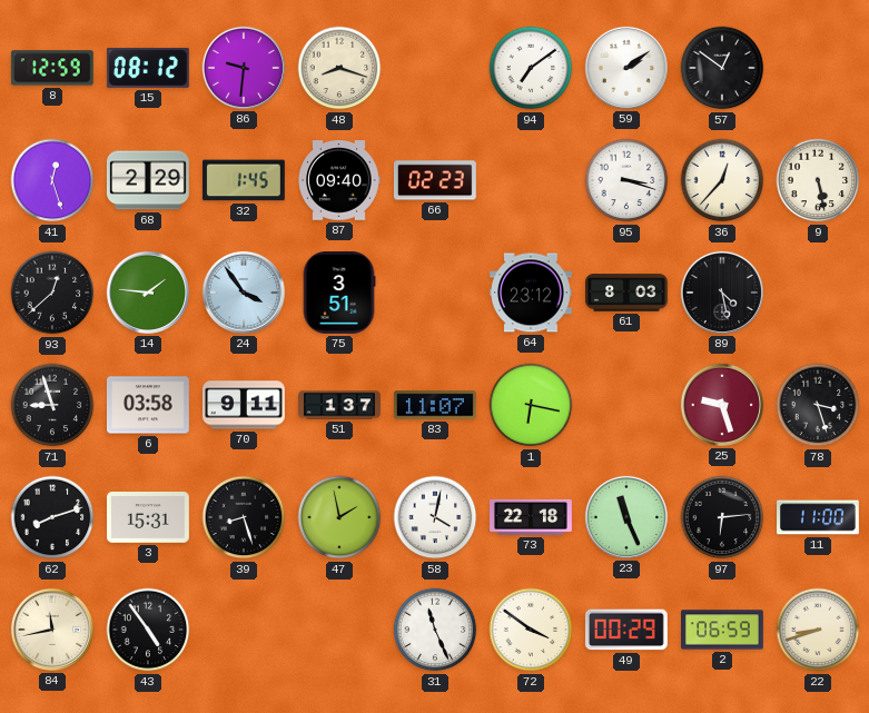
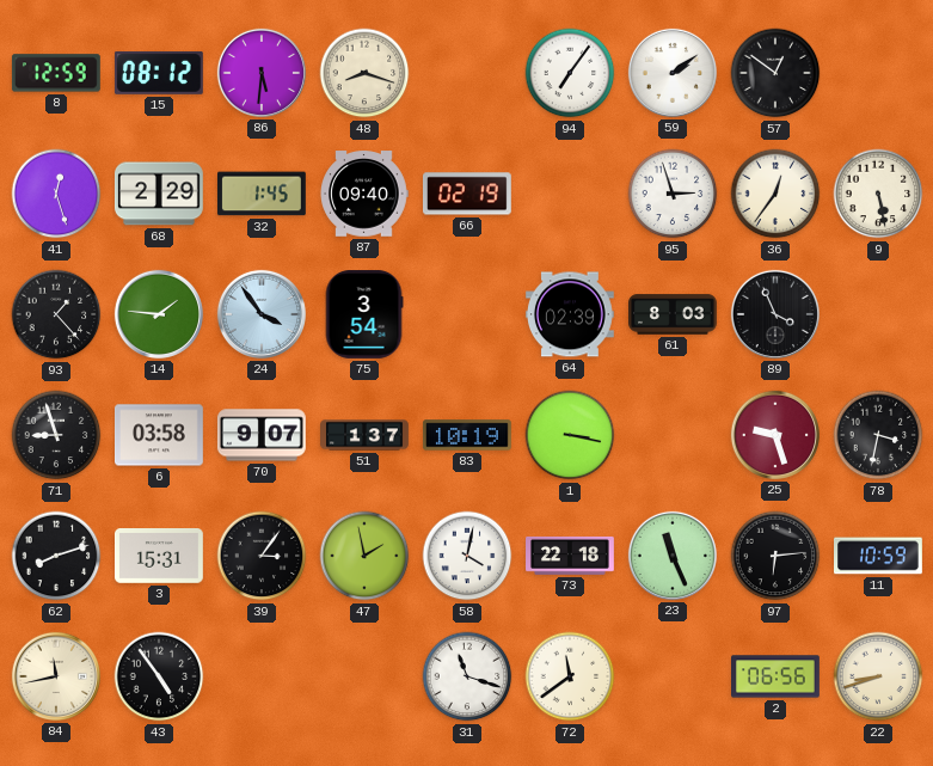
86: 9:31 -> 5:31
94: 7:09 -> 7:06
66: 02:23 -> 02:19
95: 3:18 -> 2:57
36: 12:37 -> 12:36
93: 12:38 -> 1:23
75: 3:51 -> 3:54
64: 23:12 -> 02:39
89: 4:28 -> 3:56
70: 9:11 -> 9:07
83: 11:07 -> 10:19
1: 6:17 -> 3:17
78: 3:27 -> 3:32
39: 8:27 -> 3:06
11: 11:00 -> 10:59
31: 11:26 -> 11:18
72: 3:51 -> 11:39
49: 00:29 -> none
2: 06:59 -> 06:56
